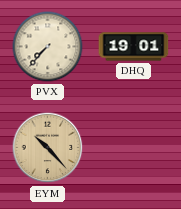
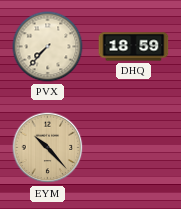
DHQ: 19:01 -> 18:59
